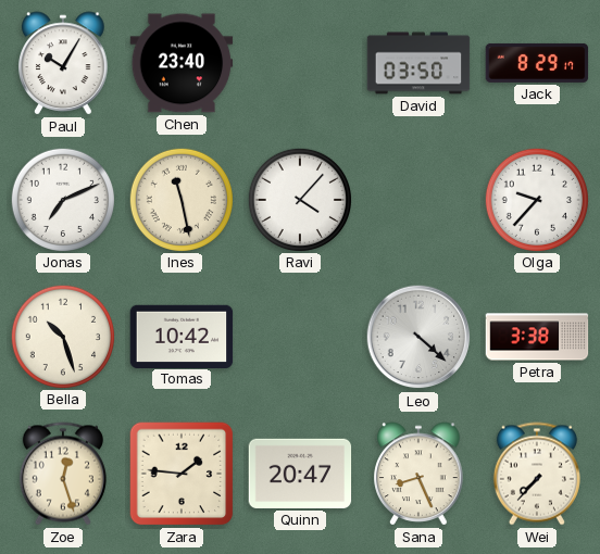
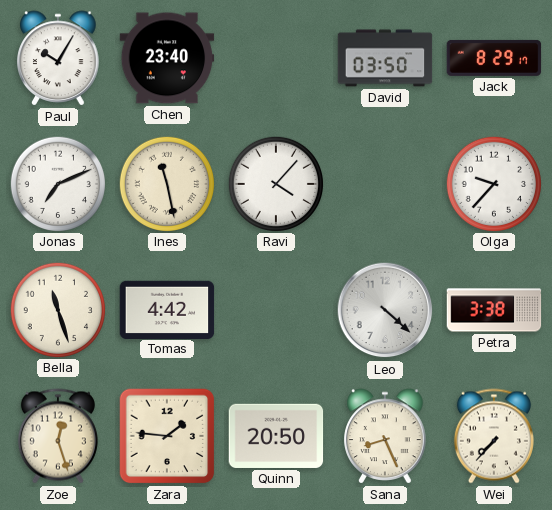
Bella: 10:27 -> 11:27
Tomas: 10:42 -> 4:42
Quinn: 20:47 -> 20:50
